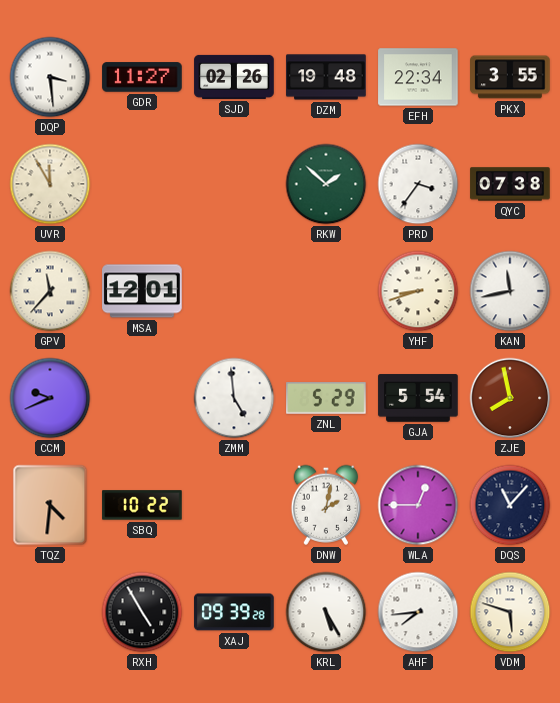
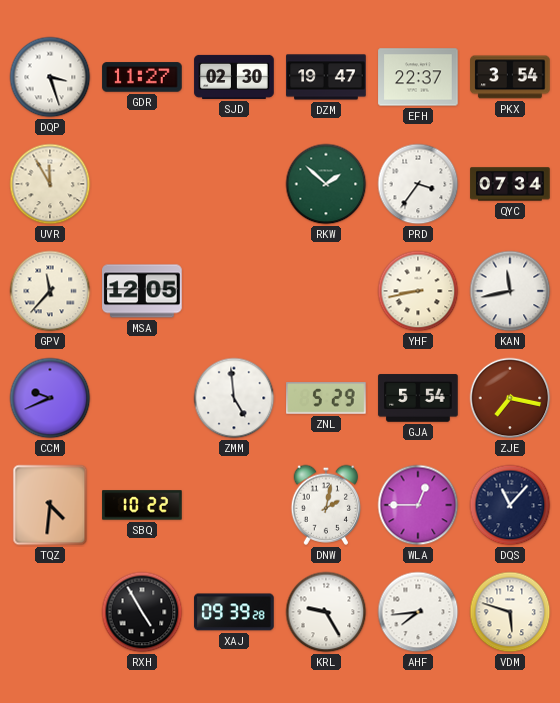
DQP: 3:29 -> 3:27
SJD: 02:26 -> 02:30
DZM: 19:48 -> 19:47
EFH: 22:34 -> 22:37
PKX: 3:55 -> 3:54
QYC: 07:38 -> 07:34
MSA: 12:01 -> 12:05
YHF: 8:42 -> 8:43
ZJE: 7:58 -> 7:17
KRL: 5:25 -> 9:25
